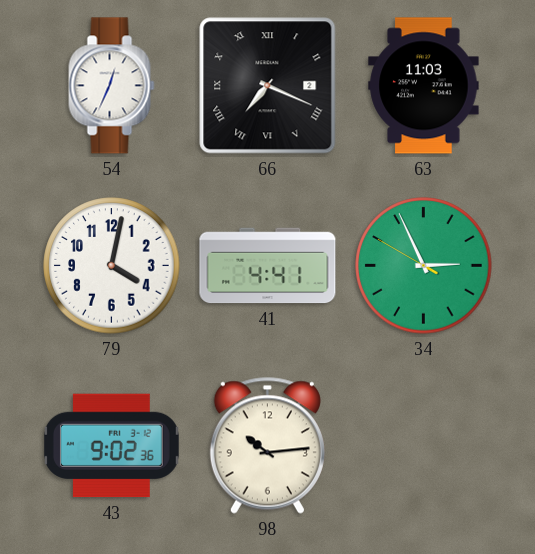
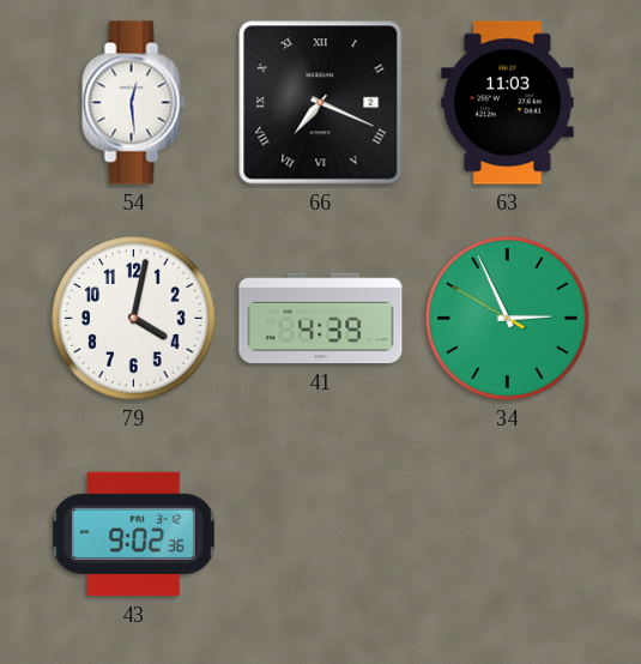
54: 12:34 -> 12:29
41: 4:41 -> 4:39
98: 10:14 -> none
